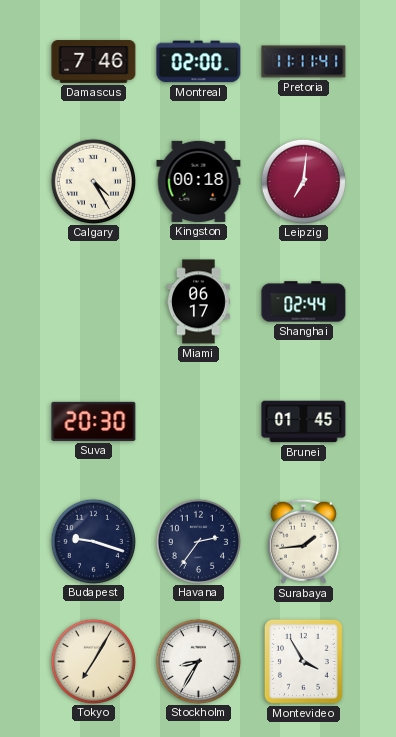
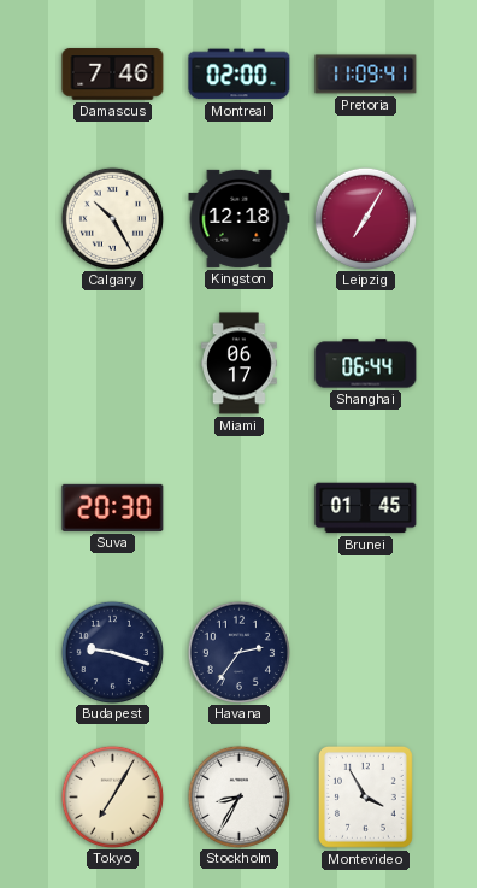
Pretoria: 11:11 -> 11:09
Calgary: 4:25 -> 10:25
Kingston: 00:18 -> 12:18
Leipzig: 7:01 -> 7:05
Shanghai: 02:44 -> 06:44
Surabaya: 1:44 -> none
